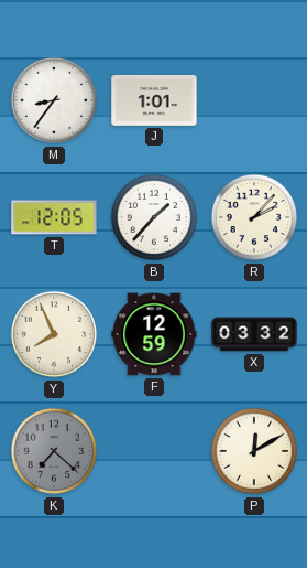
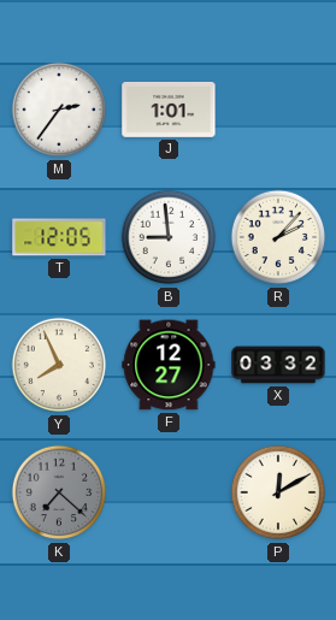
M: 8:36 -> 2:36
B: 1:37 -> 8:59
F: 12:59 -> 12:27
